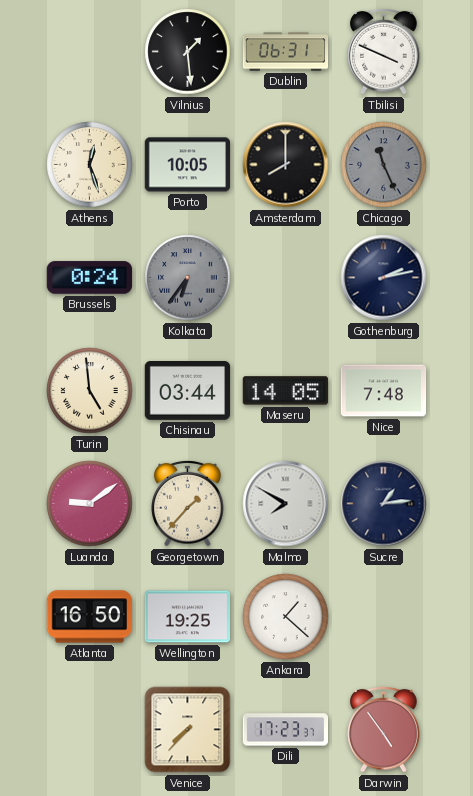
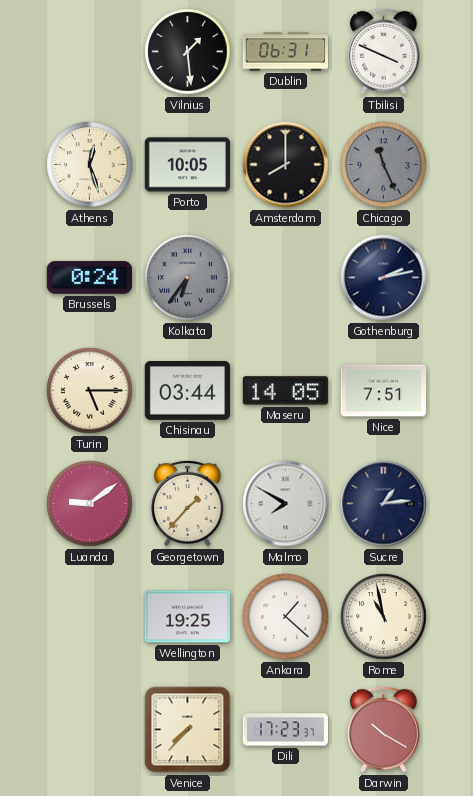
Turin: 4:59 -> 5:15
Nice: 7:48 -> 7:51
Atlanta: 16:50 -> none
Rome: none -> 10:58
Darwin: 4:54 -> 10:20
